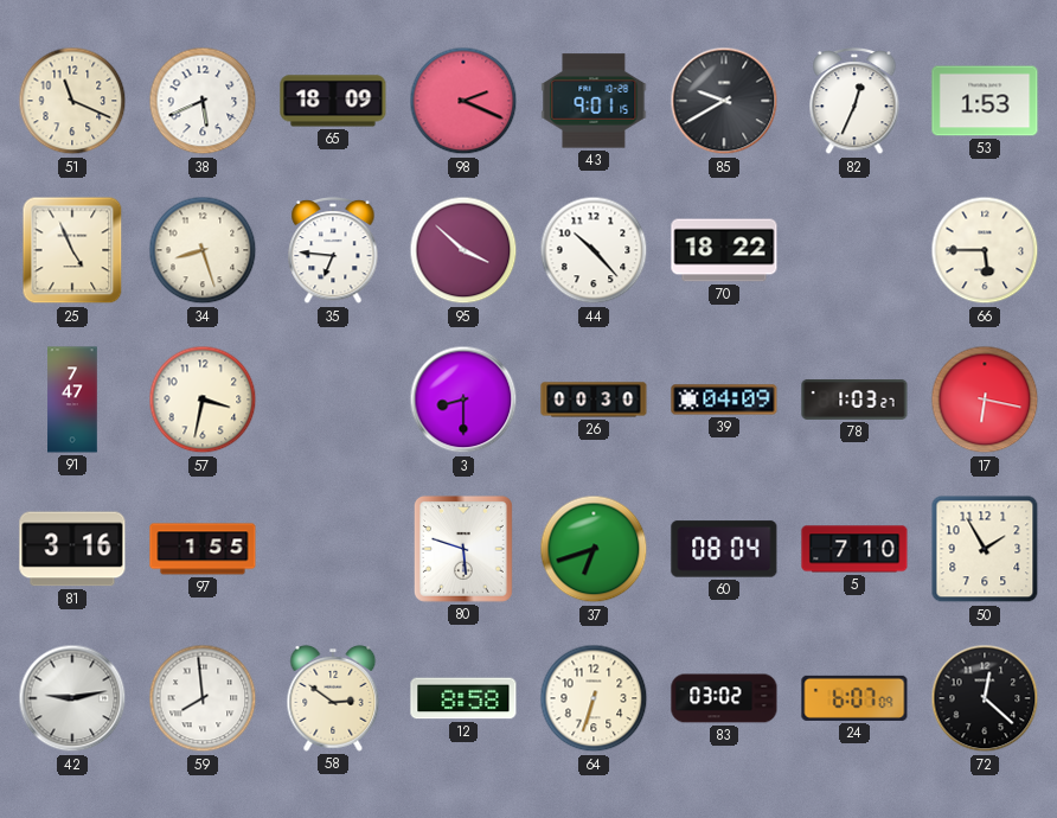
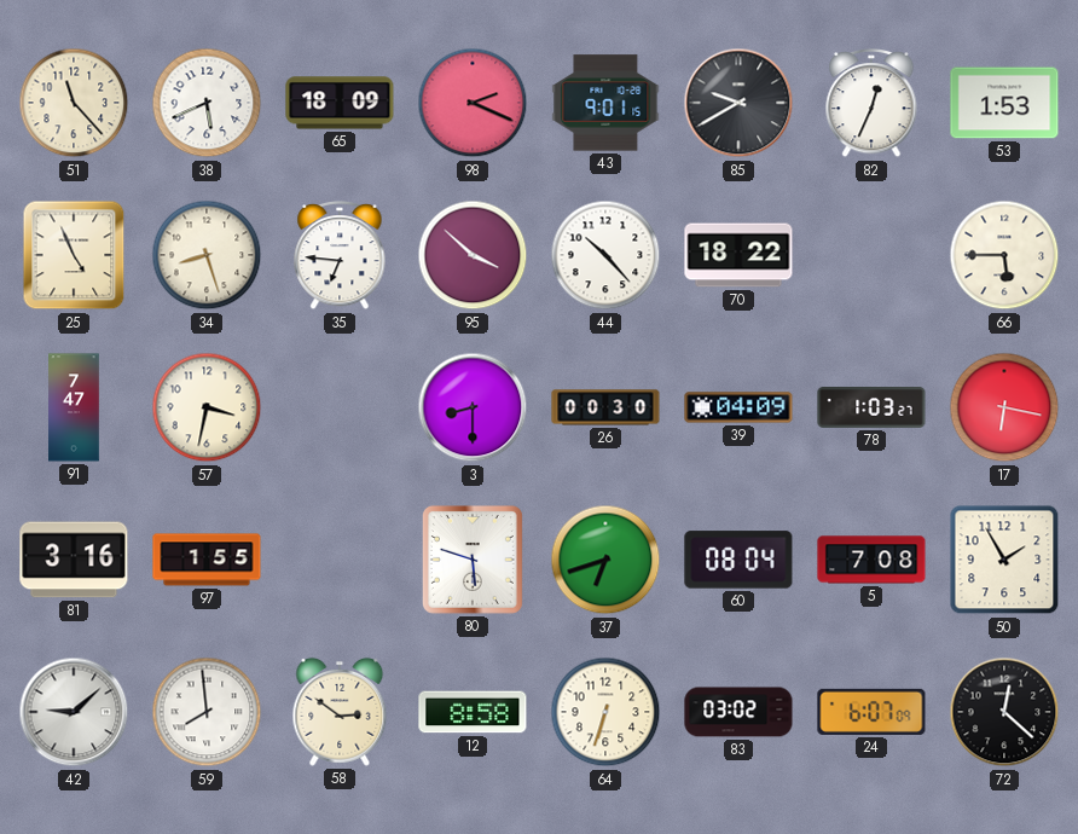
51: 11:19 -> 11:23
5: 7:10 -> 7:08
42: 9:13 -> 9:08
